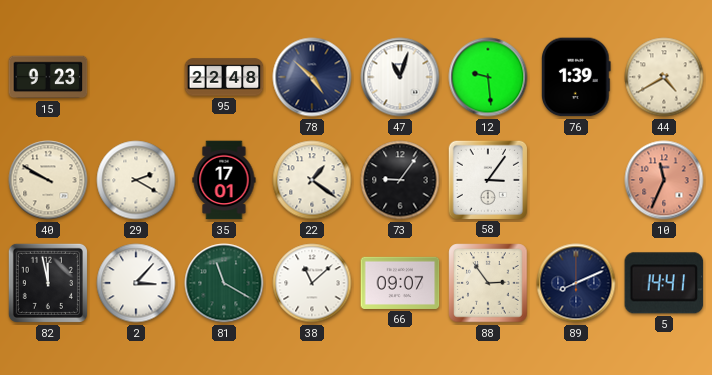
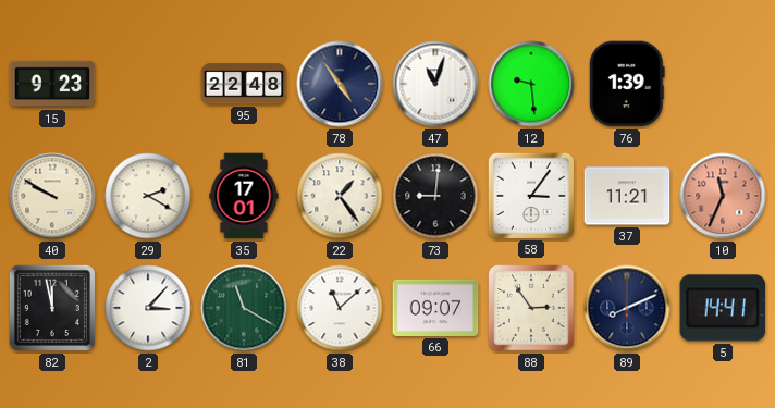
78: 4:52 -> 4:54
44: 4:40 -> none
22: 1:21 -> 1:24
73: 9:06 -> 9:01
37: none -> 11:21
